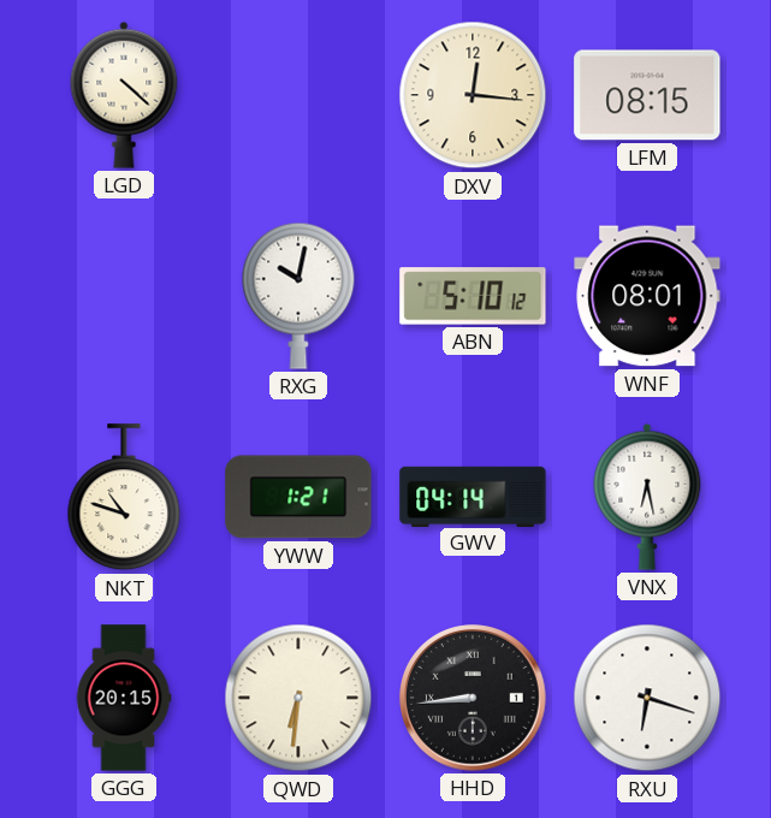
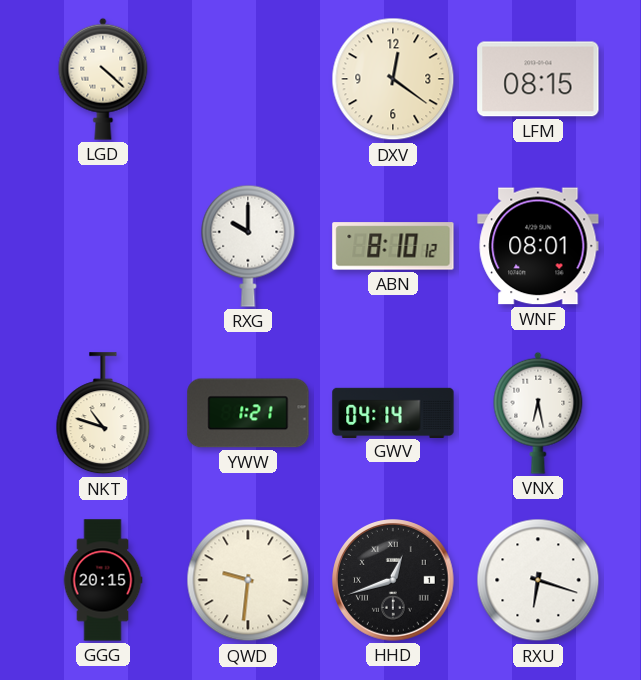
DXV: 12:16 -> 12:21
RXG: 10:02 -> 10:00
ABN: 5:10 -> 8:10
QWD: 6:31 -> 9:31
HHD: 8:44 -> 12:42
